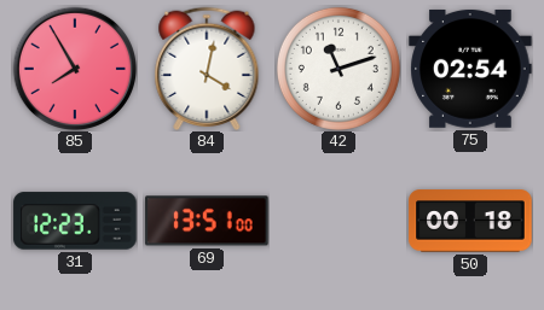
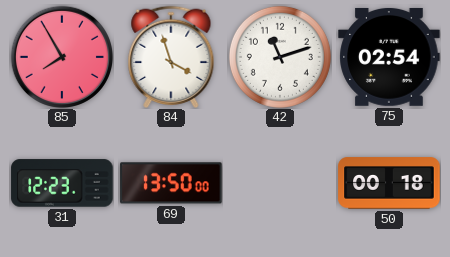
84: 4:02 -> 3:57
69: 13:51 -> 13:50
